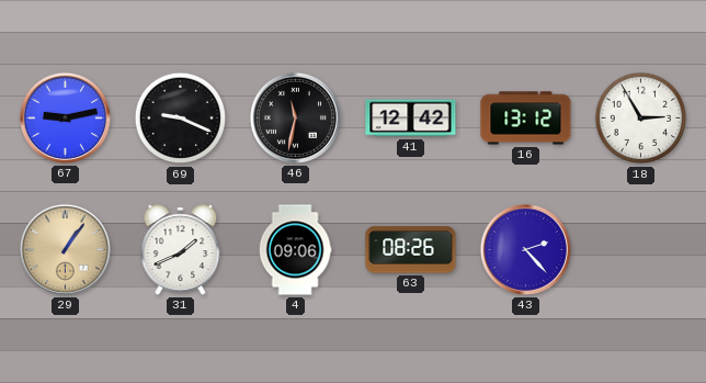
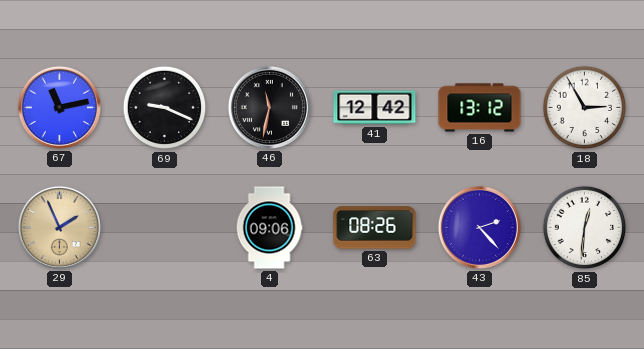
67: 9:13 -> 11:13
29: 1:06 -> 1:56
31: 1:41 -> none
85: none -> 12:31
